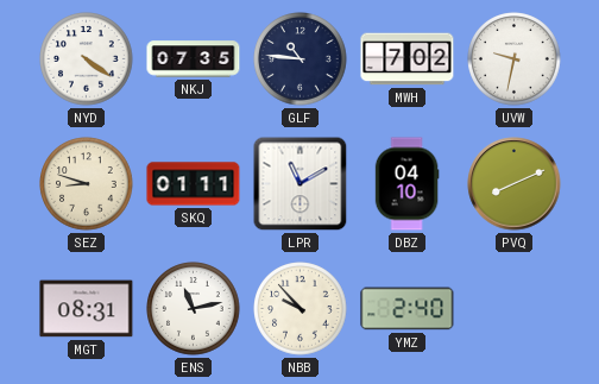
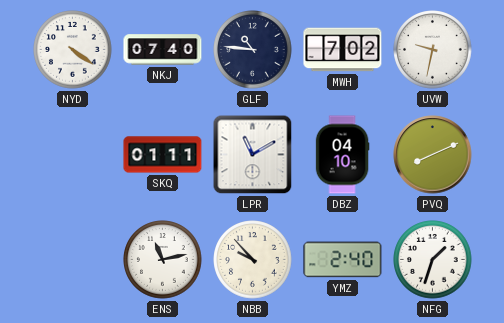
NKJ: 07:35 -> 07:40
SEZ: 8:48 -> none
MGT: 08:31 -> none
NFG: none -> 1:33
